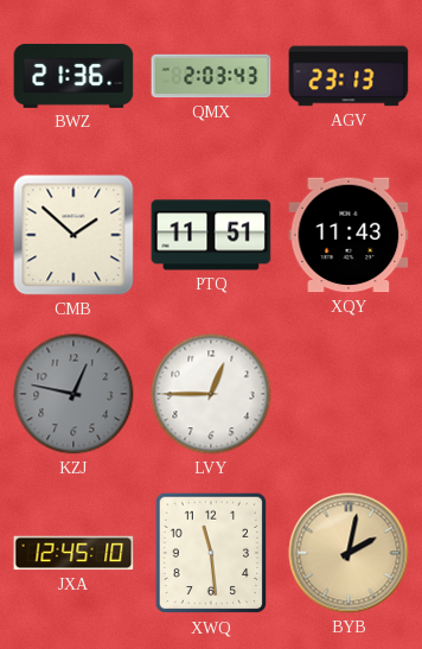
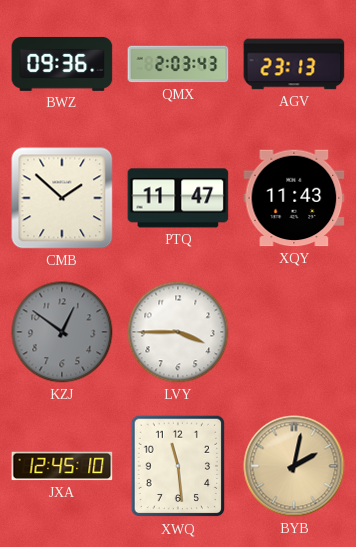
BWZ: 21:36 -> 09:36
PTQ: 11:51 -> 11:47
KZJ: 12:47 -> 12:51
LVY: 12:45 -> 3:45
